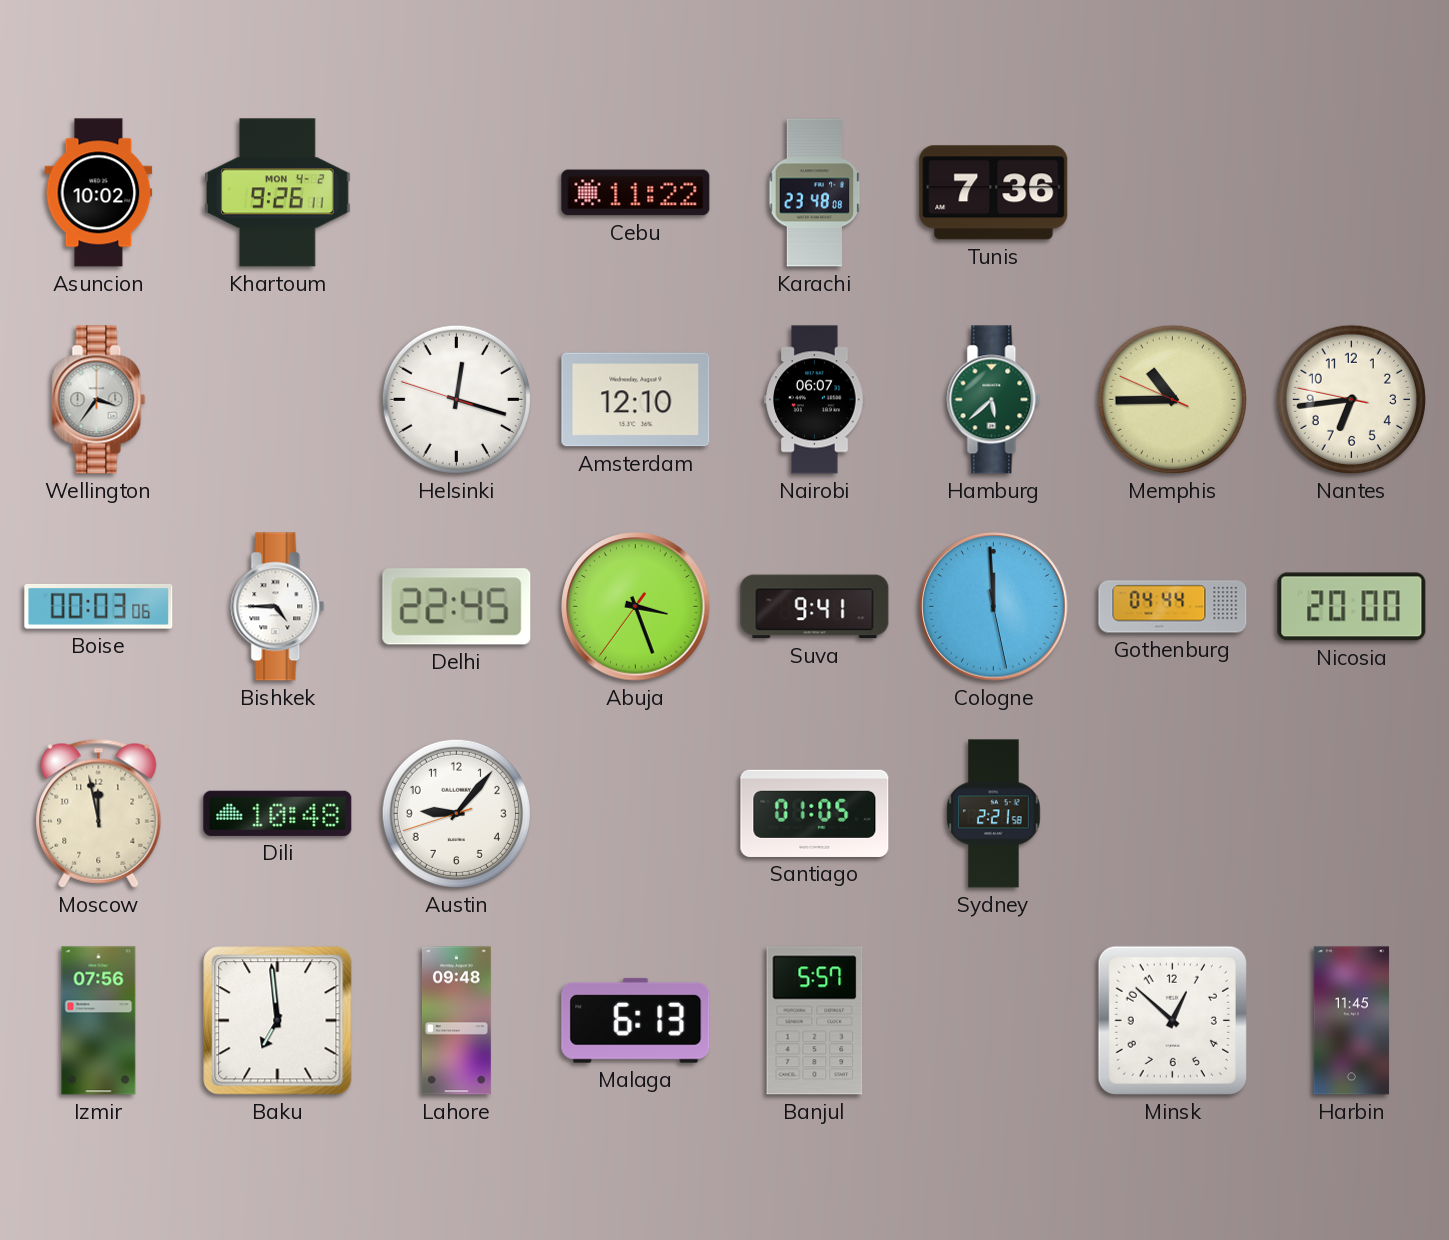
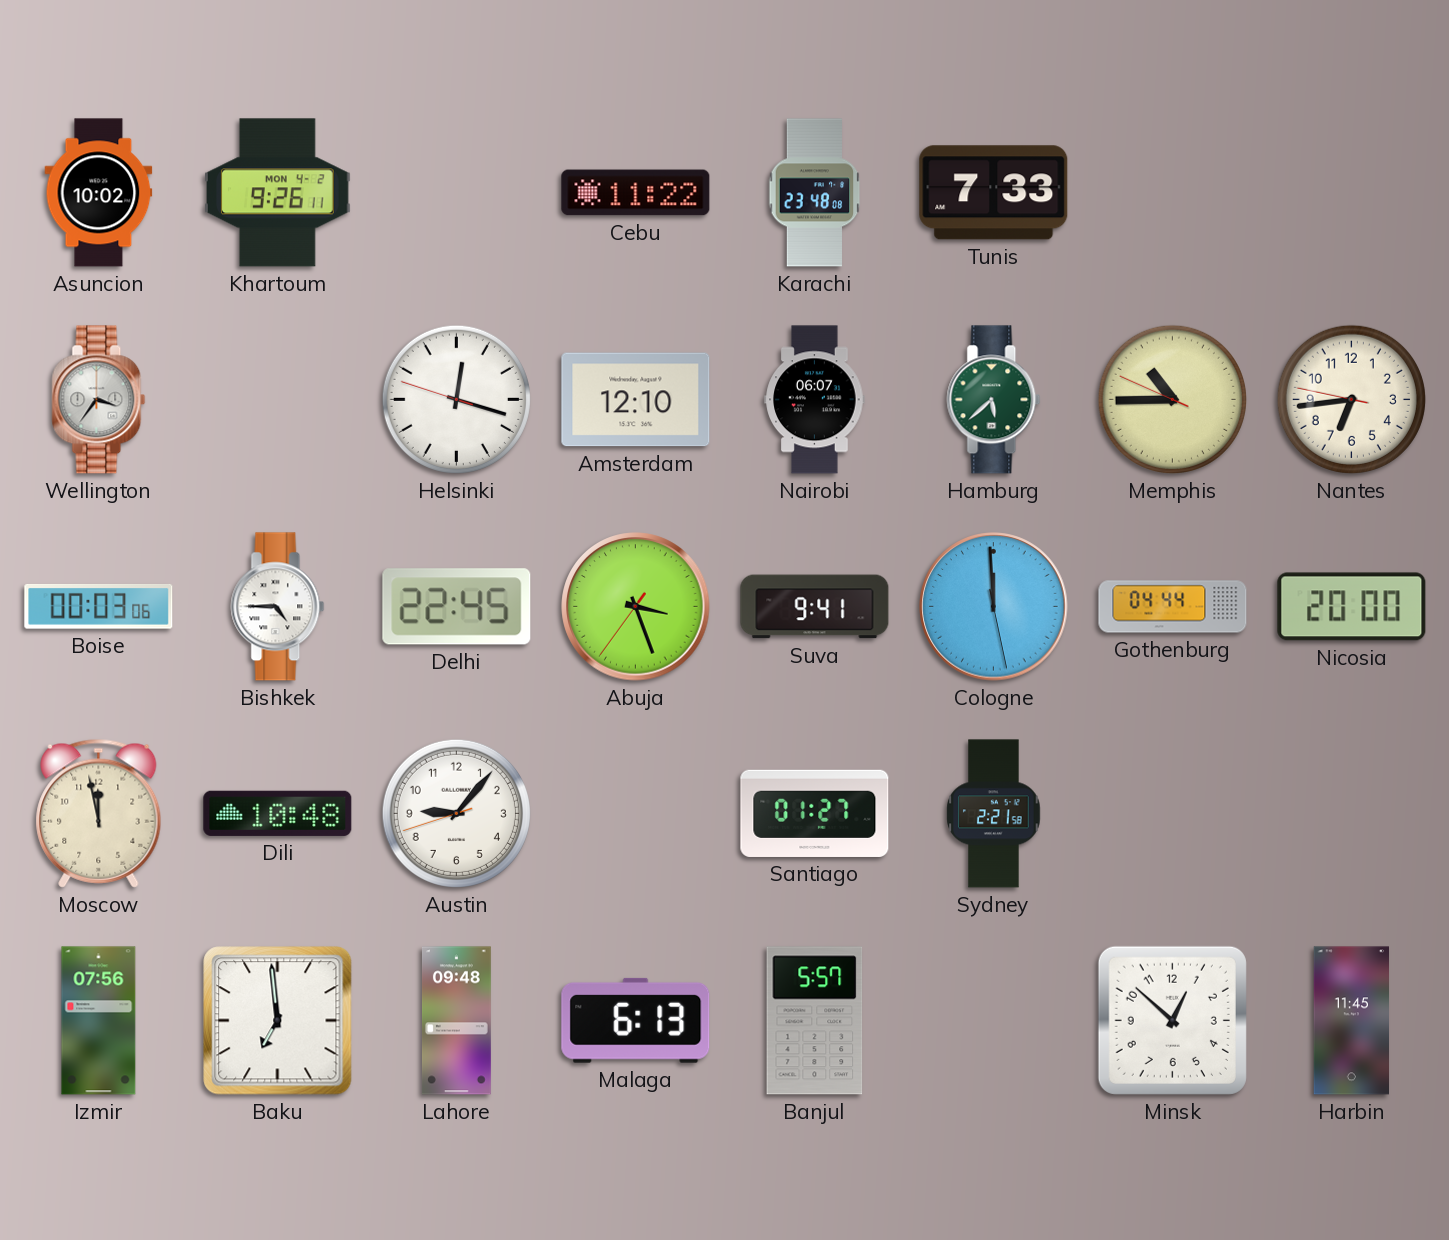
Tunis: 7:36 -> 7:33
Santiago: 01:05 -> 01:27
